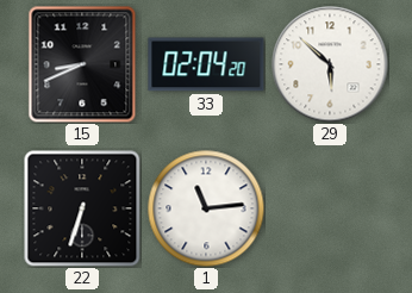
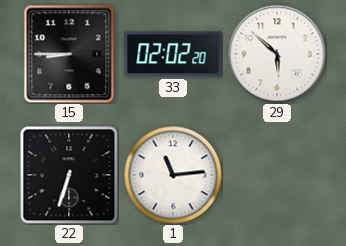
15: 8:41 -> 8:45
33: 02:04 -> 02:02
